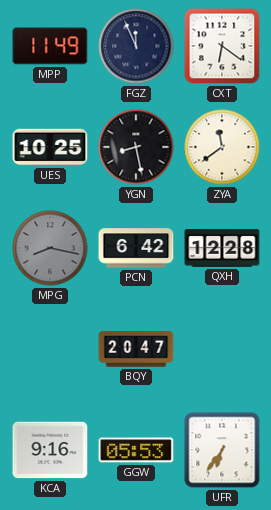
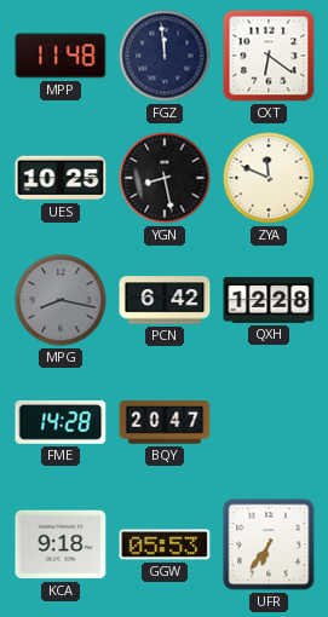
MPP: 11:49 -> 11:48
FGZ: 11:56 -> 11:59
ZYA: 11:39 -> 11:49
FME: none -> 14:28
KCA: 9:16 -> 9:18
